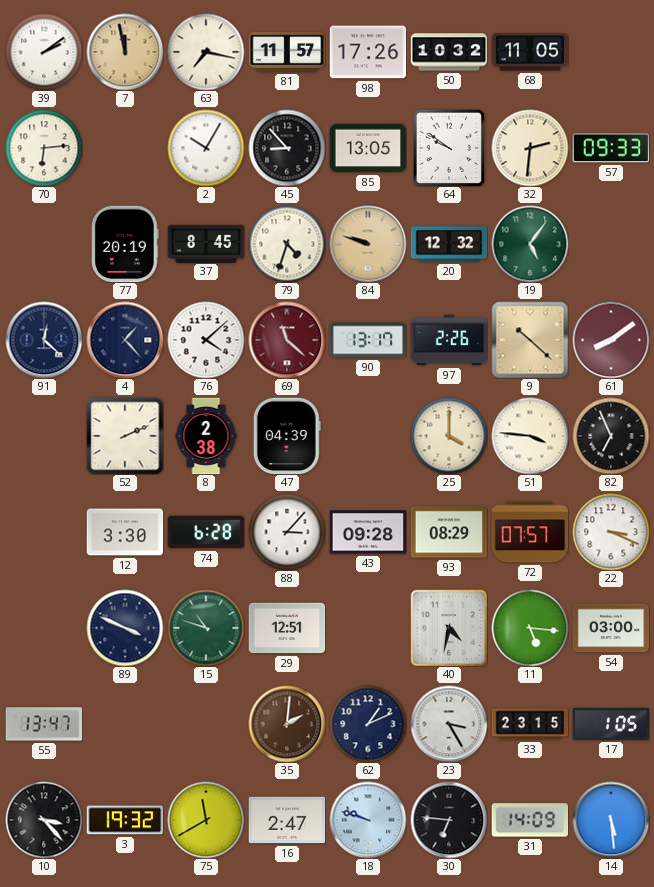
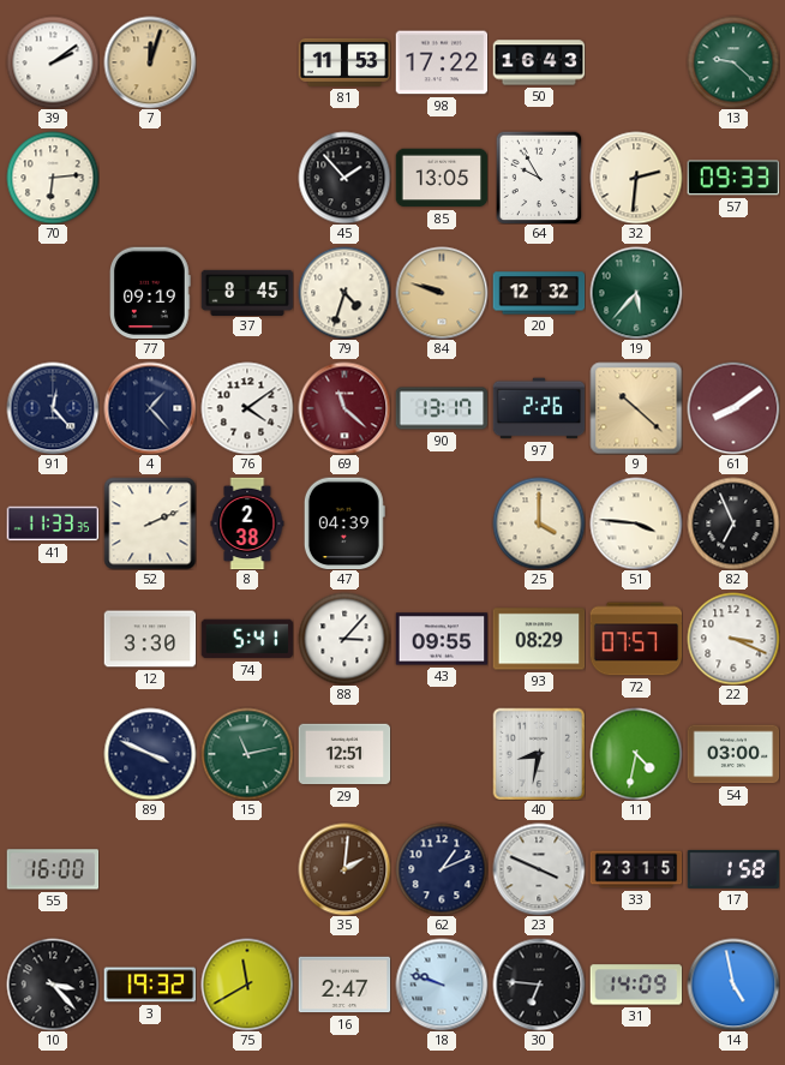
7: 11:58 -> 12:03
63: 7:17 -> none
81: 11:57 -> 11:53
98: 17:26 -> 17:22
50: 10:32 -> 16:43
68: 11:05 -> none
13: none -> 9:22
2: 10:05 -> none
45: 8:53 -> 1:53
64: 9:51 -> 9:55
77: 20:19 -> 09:19
19: 5:06 -> 5:37
91: 12:22 -> 12:23
76: 4:08 -> 4:09
41: none -> 11:33
74: 6:28 -> 5:41
43: 09:28 -> 09:55
15: 10:48 -> 11:13
40: 4:32 -> 8:32
11: 5:16 -> 4:32
55: 13:47 -> 16:00
23: 3:25 -> 3:49
17: 1:05 -> 1:58
14: 5:29 -> 4:58
